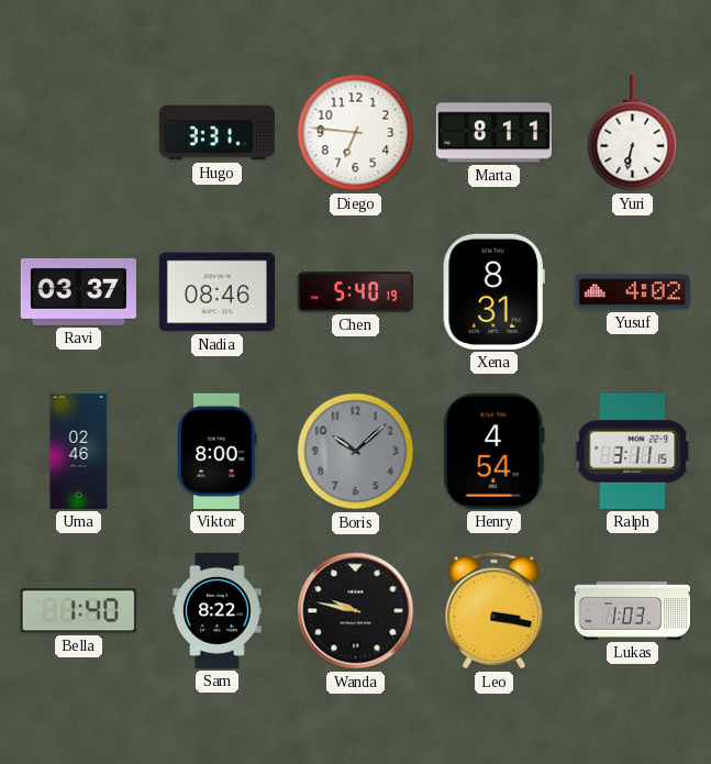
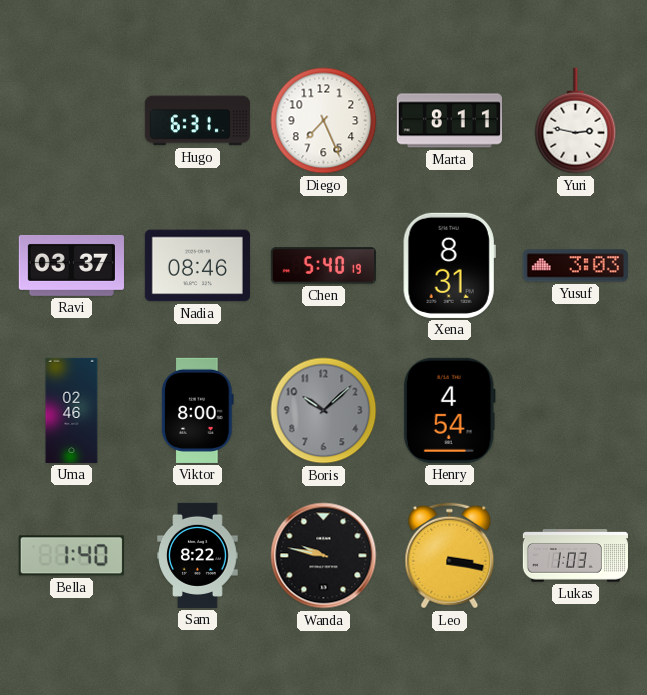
Hugo: 3:31 -> 6:31
Diego: 6:46 -> 7:26
Yuri: 6:32 -> 2:47
Yusuf: 4:02 -> 3:03
Ralph: 3:11 -> none
